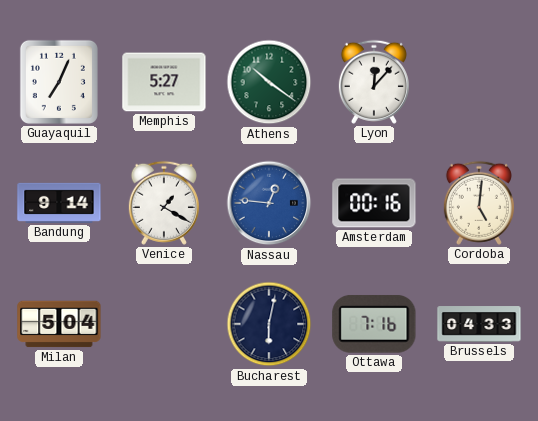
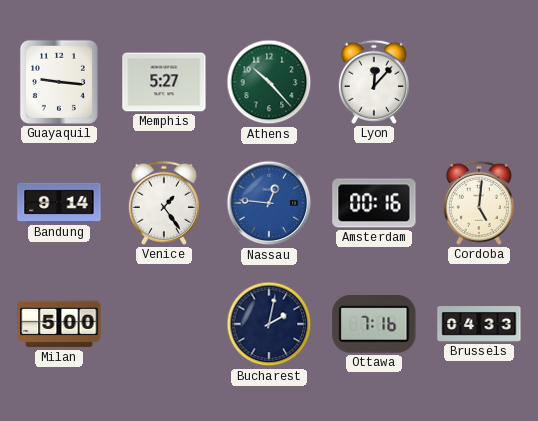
Guayaquil: 7:04 -> 9:16
Athens: 10:21 -> 10:23
Venice: 1:20 -> 1:24
Milan: 5:04 -> 5:00
Bucharest: 6:02 -> 2:02
